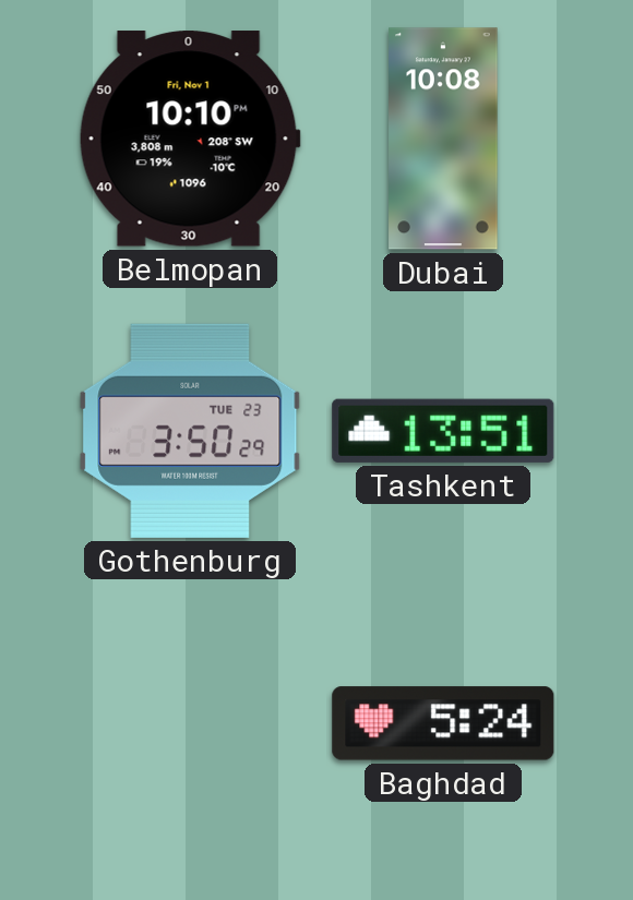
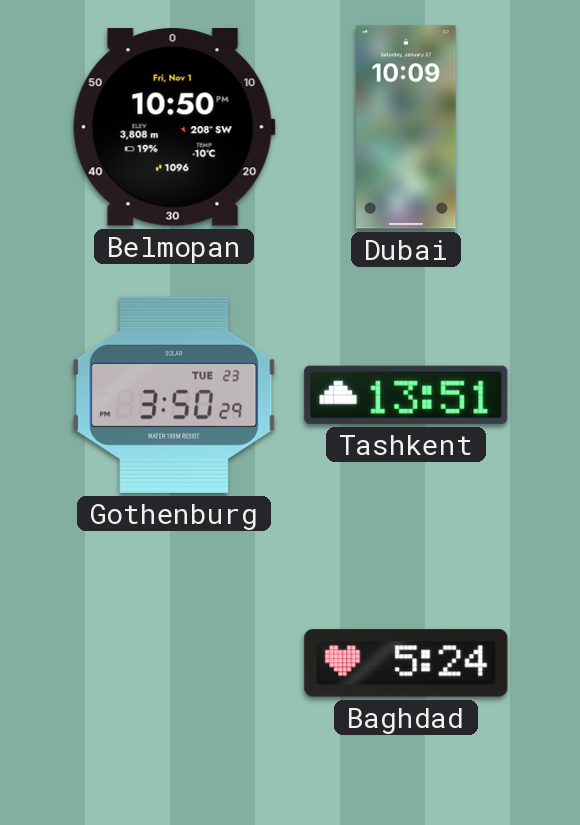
Belmopan: 10:10 -> 10:50
Dubai: 10:08 -> 10:09
